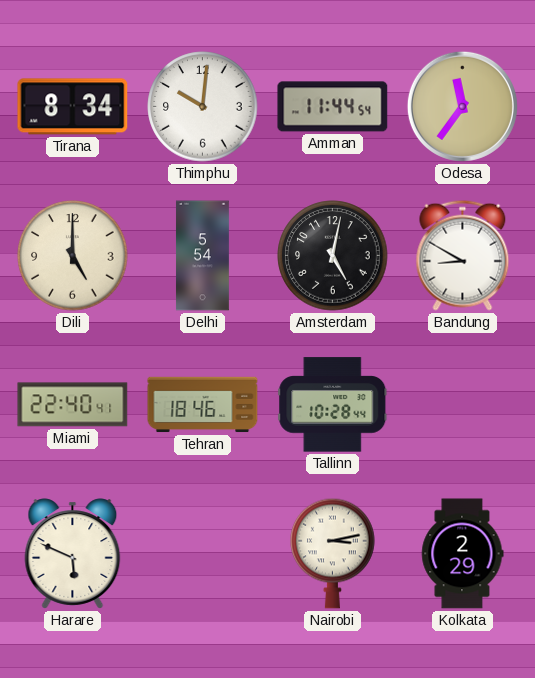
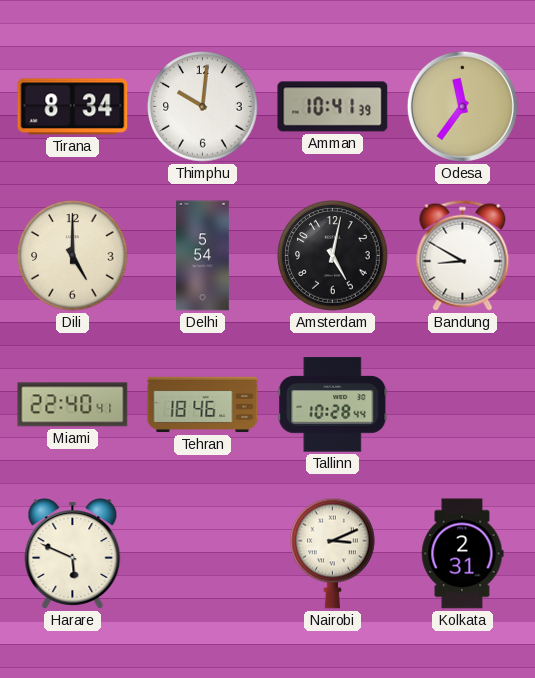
Amman: 11:44 -> 10:41
Nairobi: 3:13 -> 3:11
Kolkata: 2:29 -> 2:31
